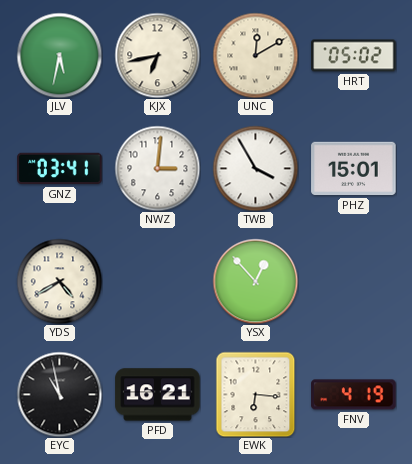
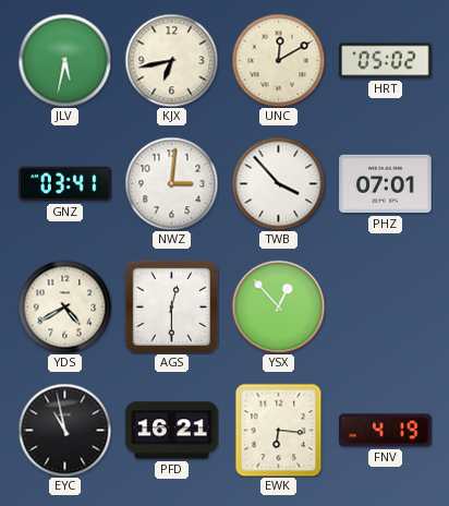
TWB: 3:55 -> 3:53
PHZ: 15:01 -> 07:01
AGS: none -> 12:30
